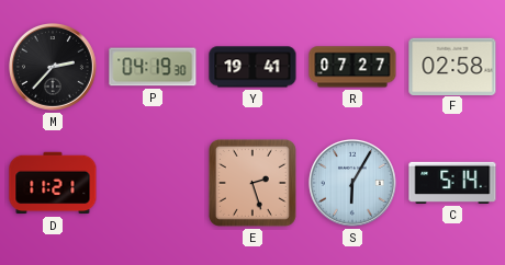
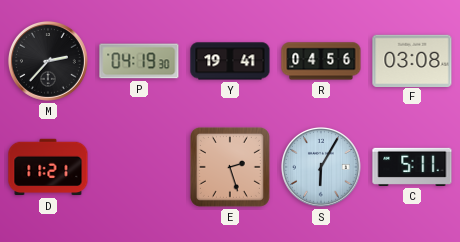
R: 07:27 -> 04:56
F: 02:58 -> 03:08
C: 5:14 -> 5:11
